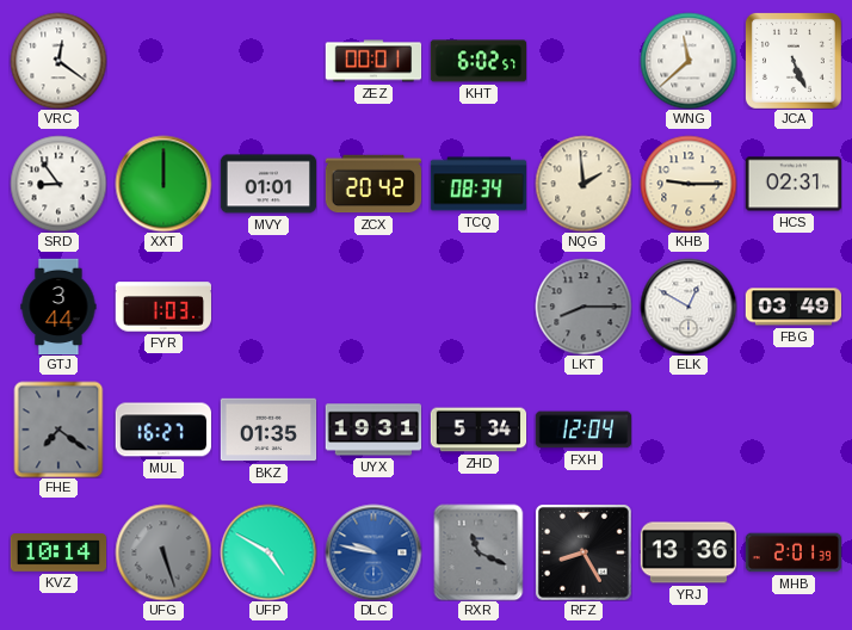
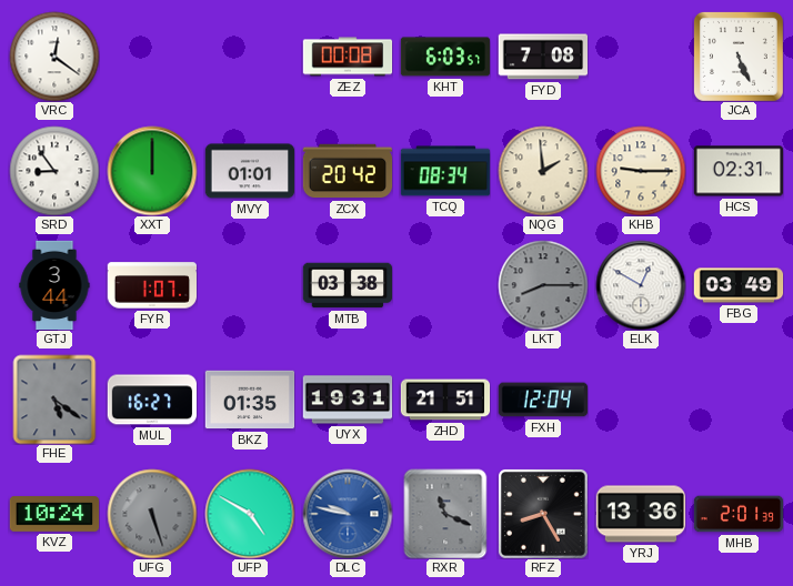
ZEZ: 00:01 -> 00:08
KHT: 6:02 -> 6:03
FYD: none -> 7:08
WNG: 11:38 -> none
FYR: 1:03 -> 1:07
MTB: none -> 03:38
FHE: 7:21 -> 5:21
ZHD: 5:34 -> 21:51
KVZ: 10:14 -> 10:24
